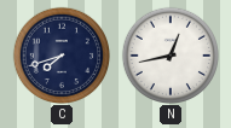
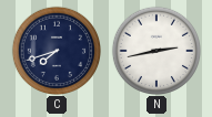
N: 12:43 -> 2:43
